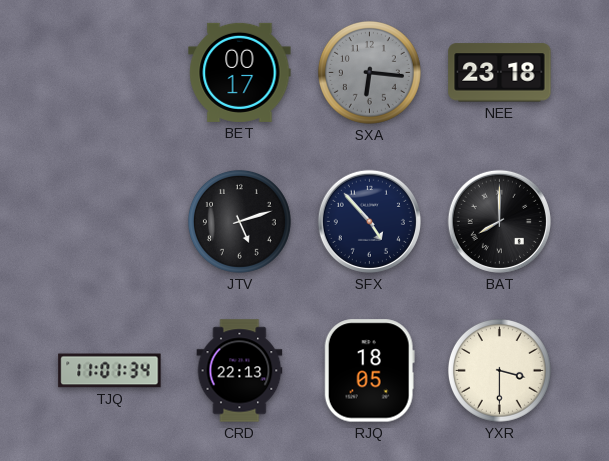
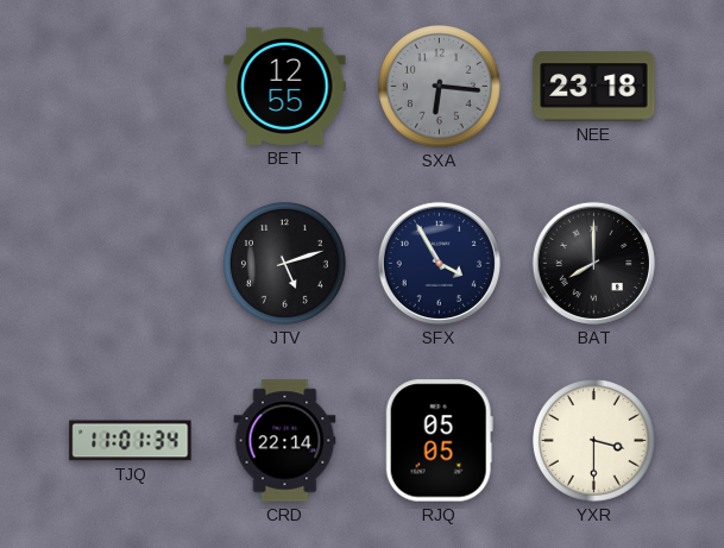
BET: 00:17 -> 12:55
SFX: 4:53 -> 3:55
CRD: 22:13 -> 22:14
RJQ: 18:05 -> 05:05
